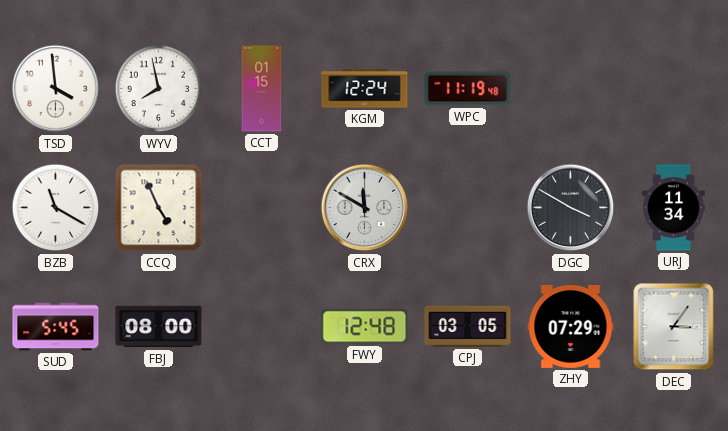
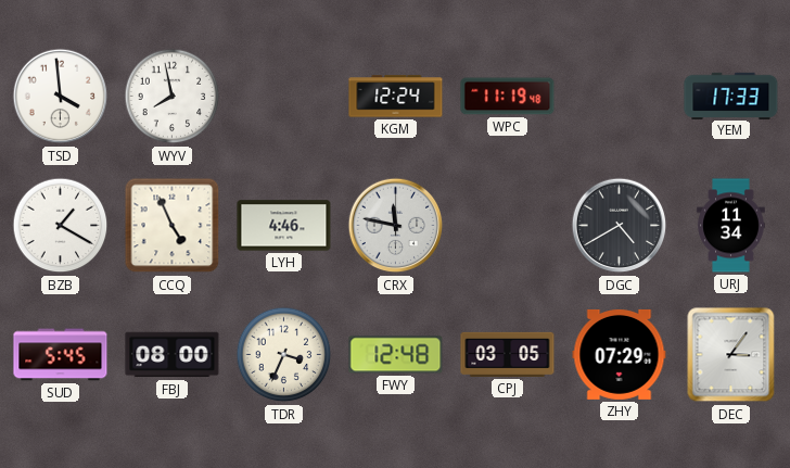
CCT: 01:15 -> none
YEM: none -> 17:33
BZB: 11:20 -> 1:20
LYH: none -> 4:46
CRX: 11:50 -> 11:47
DGC: 3:50 -> 4:40
TDR: none -> 3:34
